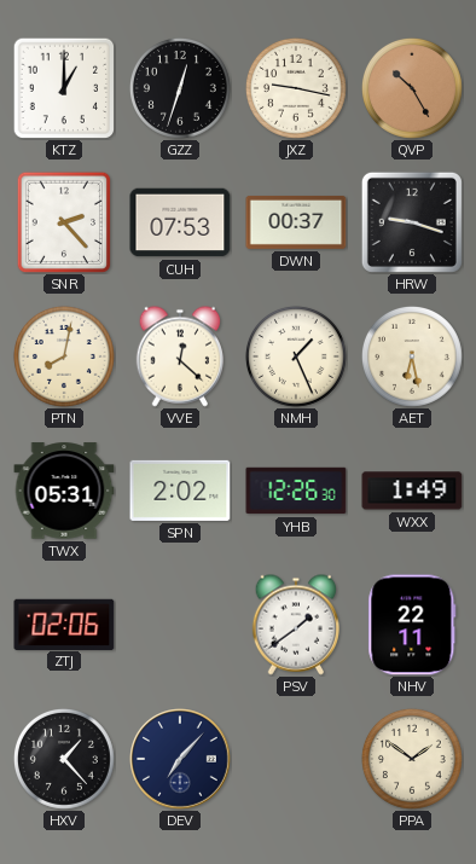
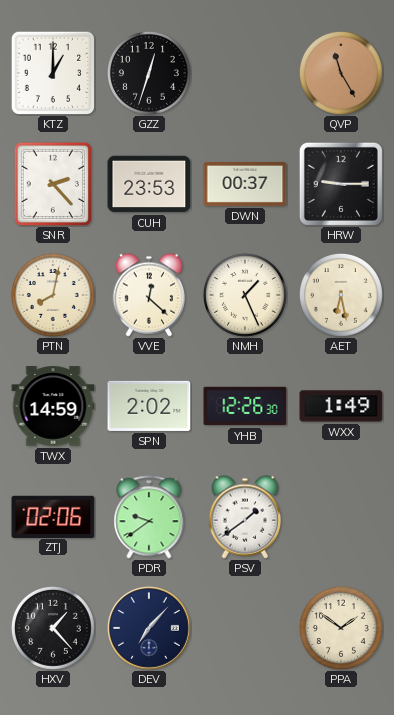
JXZ: 9:17 -> none
QVP: 10:25 -> 11:25
CUH: 07:53 -> 23:53
HRW: 9:18 -> 9:15
TWX: 05:31 -> 14:59
PDR: none -> 9:39
NHV: 22:11 -> none
